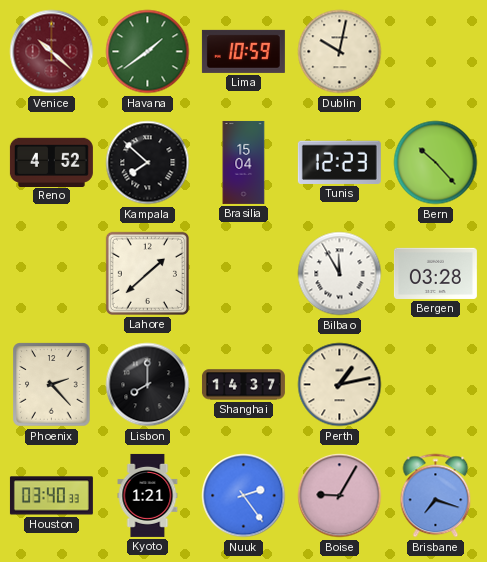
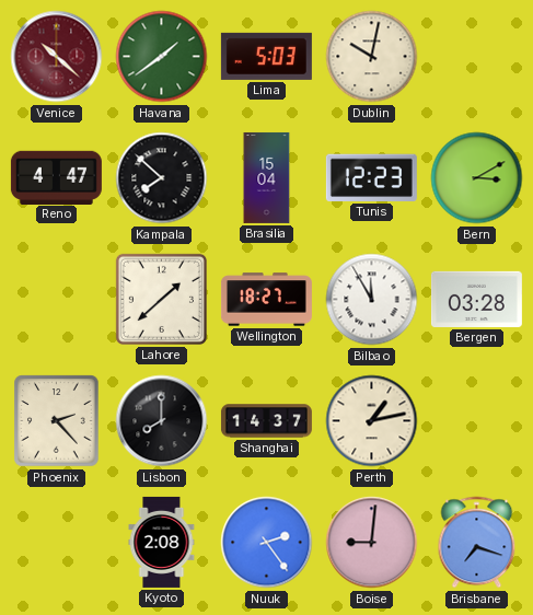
Lima: 10:59 -> 5:03
Reno: 4:52 -> 4:47
Bern: 10:23 -> 3:10
Wellington: none -> 18:27
Houston: 03:40 -> none
Kyoto: 1:21 -> 2:08
Boise: 9:05 -> 9:01
